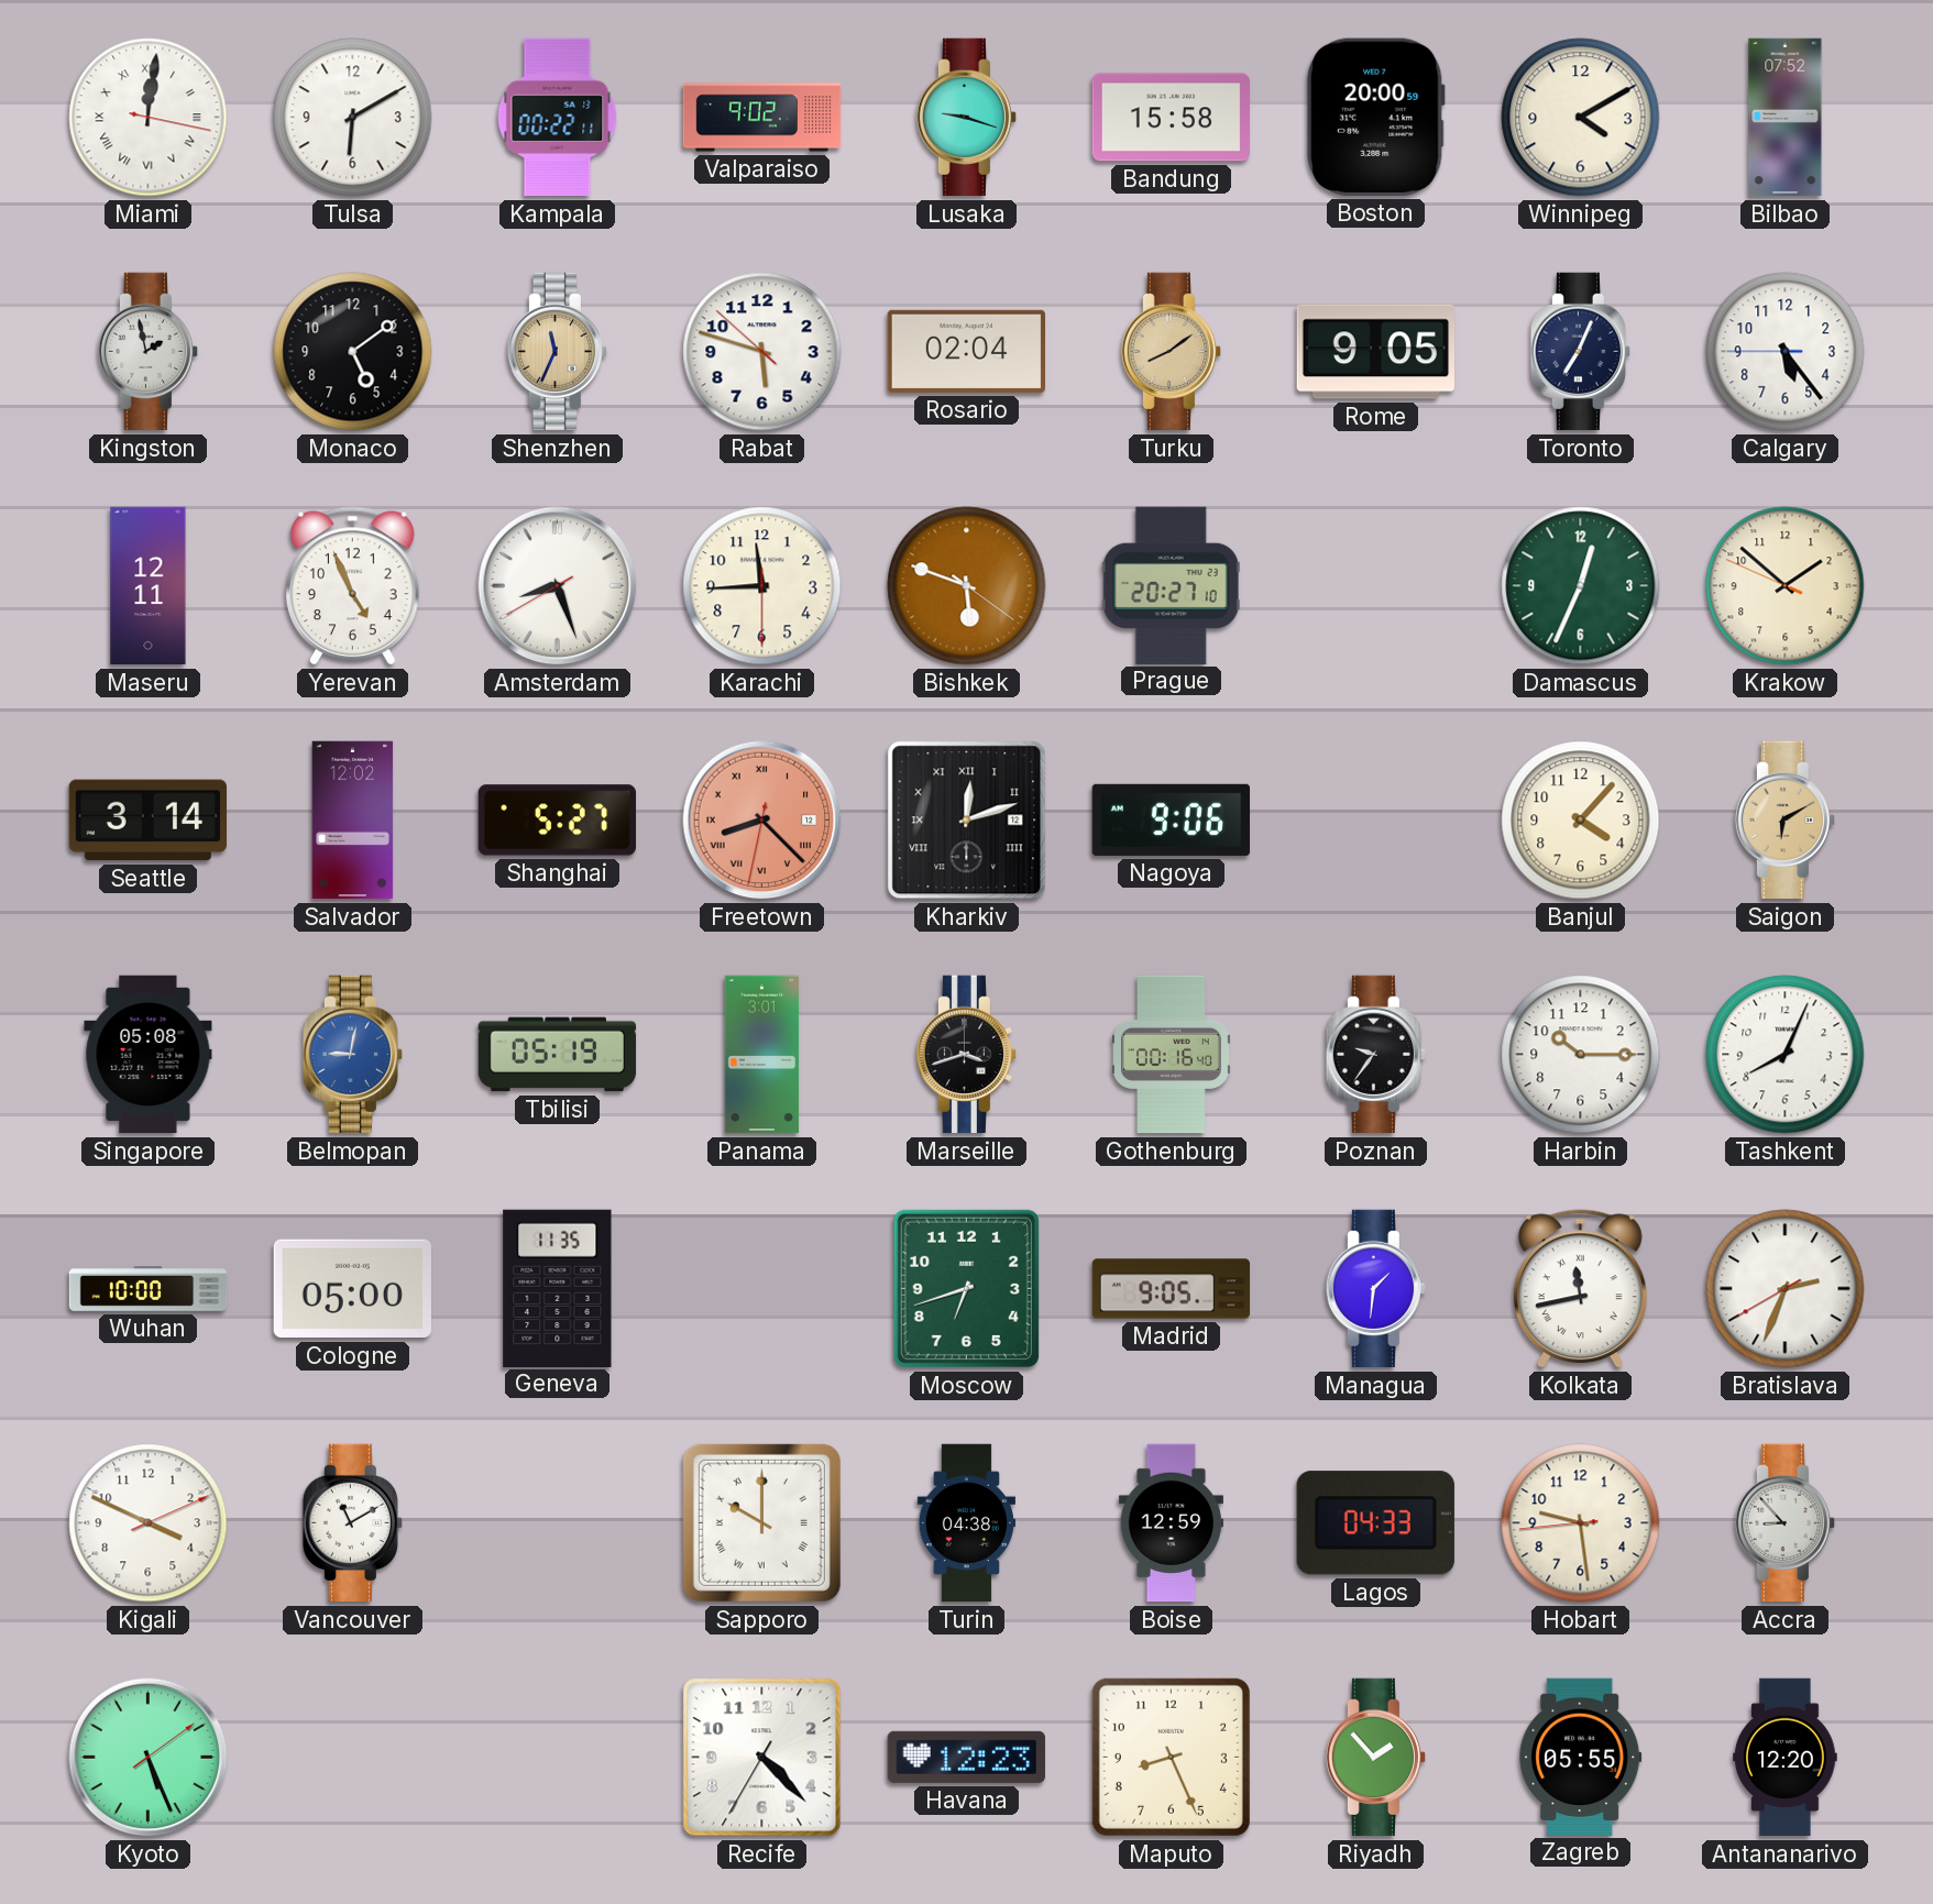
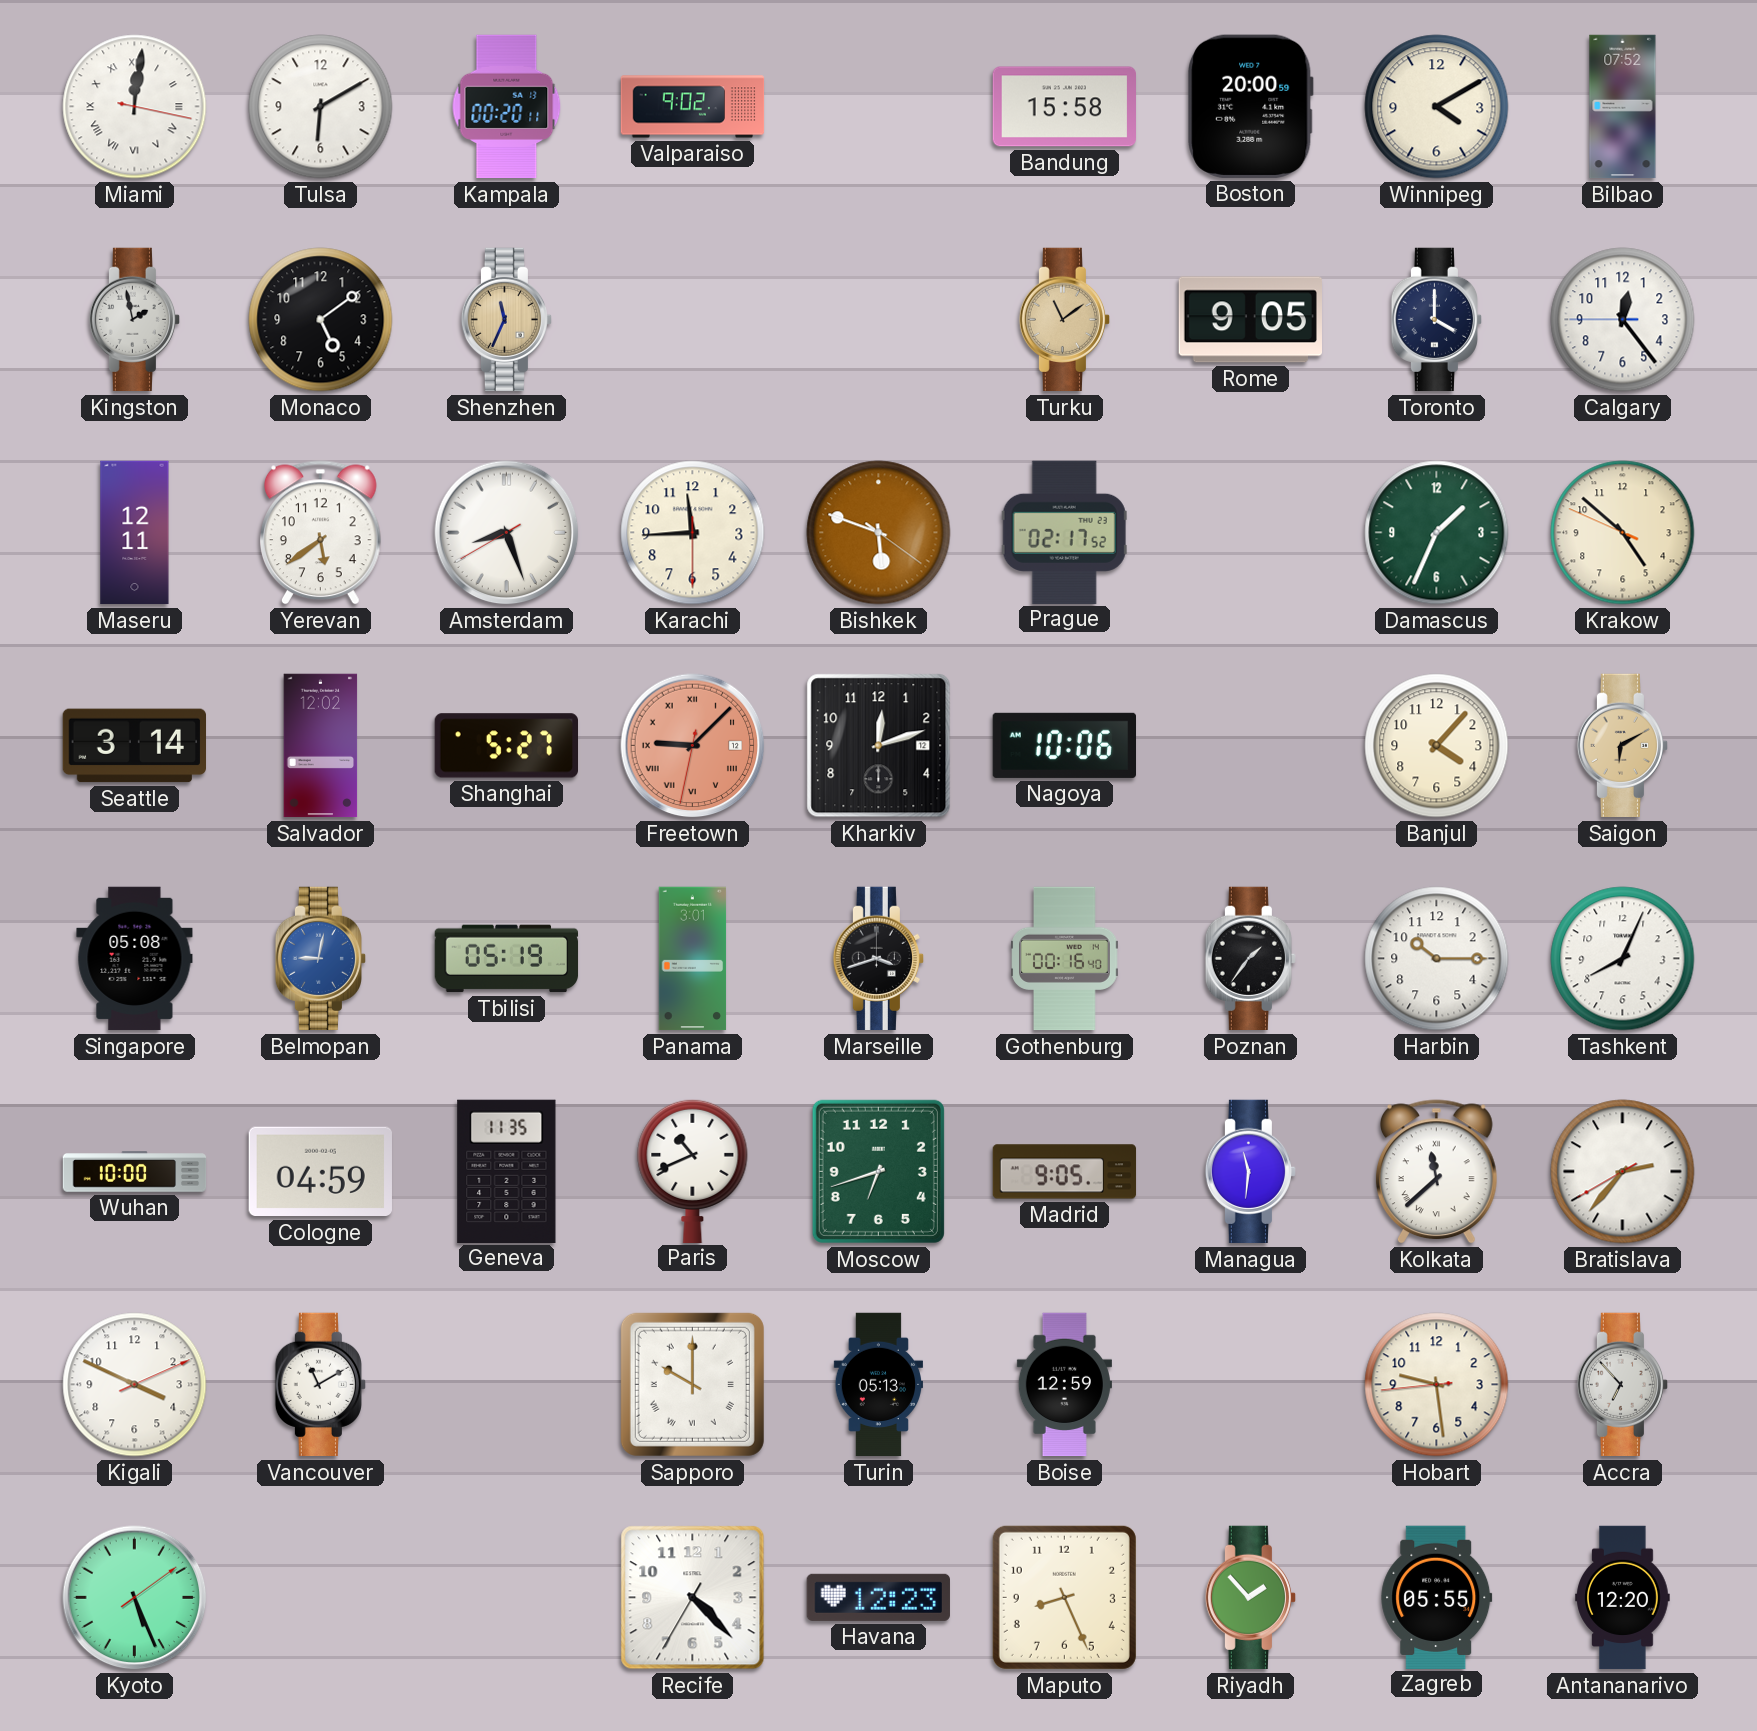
Kampala: 00:22 -> 00:20
Lusaka: 9:18 -> none
Rabat: 5:47 -> none
Rosario: 02:04 -> none
Turku: 8:09 -> 11:09
Toronto: 7:04 -> 4:00
Calgary: 5:23 -> 12:23
Yerevan: 4:56 -> 5:39
Prague: 20:27 -> 02:17
Damascus: 12:34 -> 1:34
Krakow: 1:51 -> 4:51
Freetown: 8:22 -> 9:07
Kharkiv numerals: Roman -> Arabic
Nagoya: 9:06 -> 10:06
Poznan: 9:36 -> 1:36
Cologne: 05:00 -> 04:59
Paris: none -> 10:41
Managua: 1:31 -> 11:31
Kolkata: 11:43 -> 11:38
Bratislava: 2:33 -> 2:36
Turin: 04:38 -> 05:13
Lagos: 04:33 -> none
Accra: 8:53 -> 6:53
